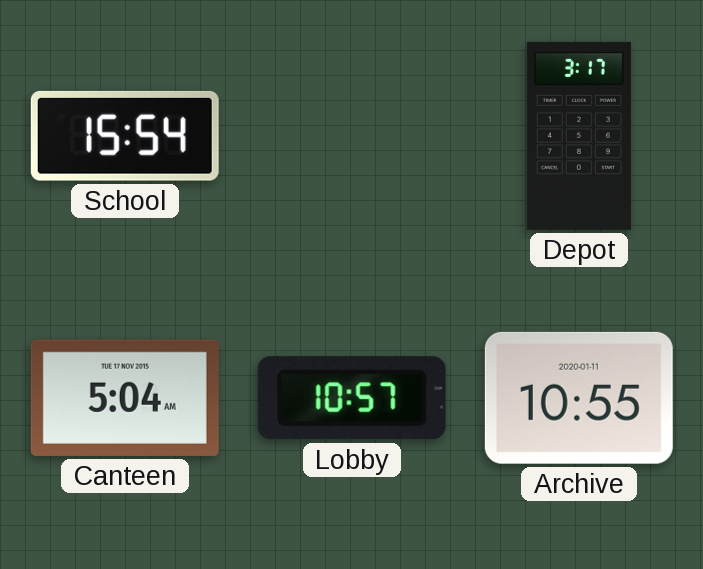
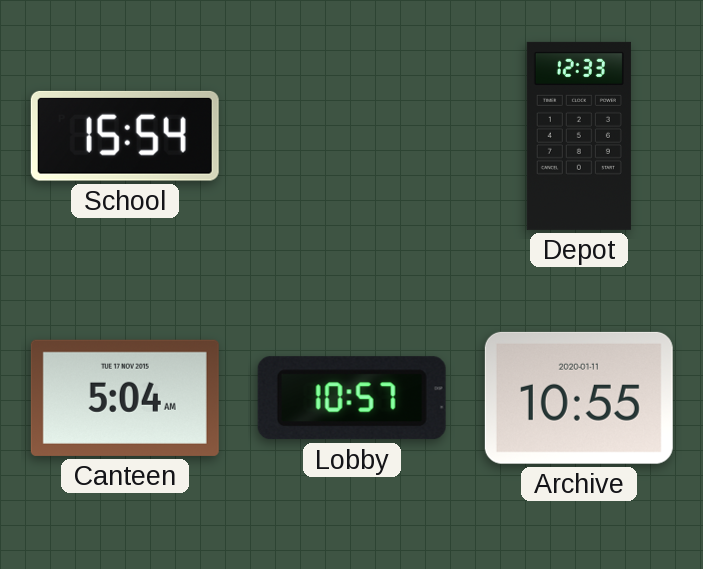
Depot: 3:17 -> 12:33
